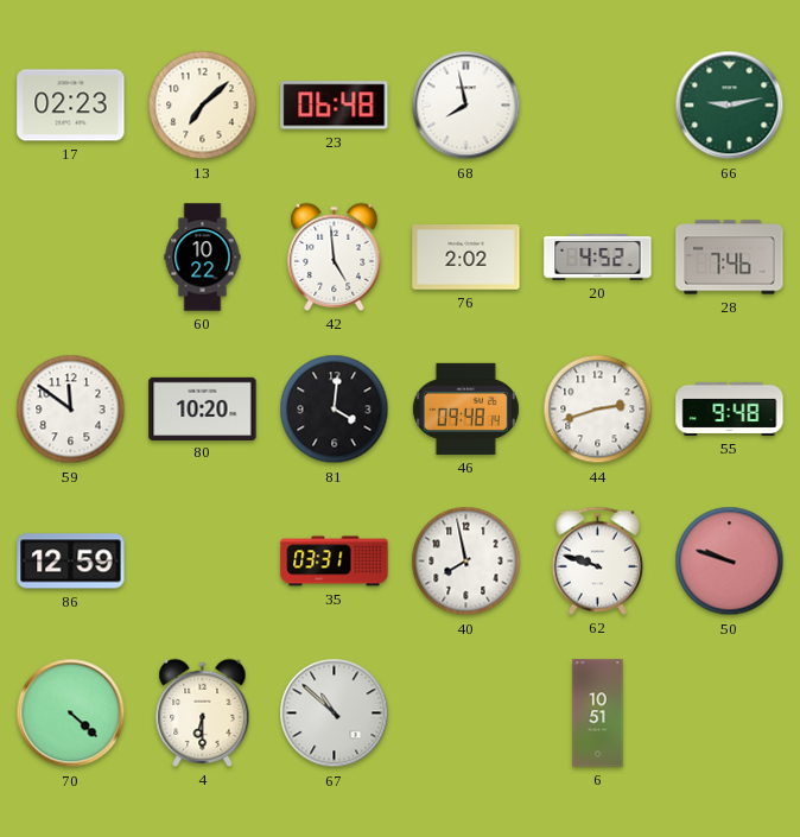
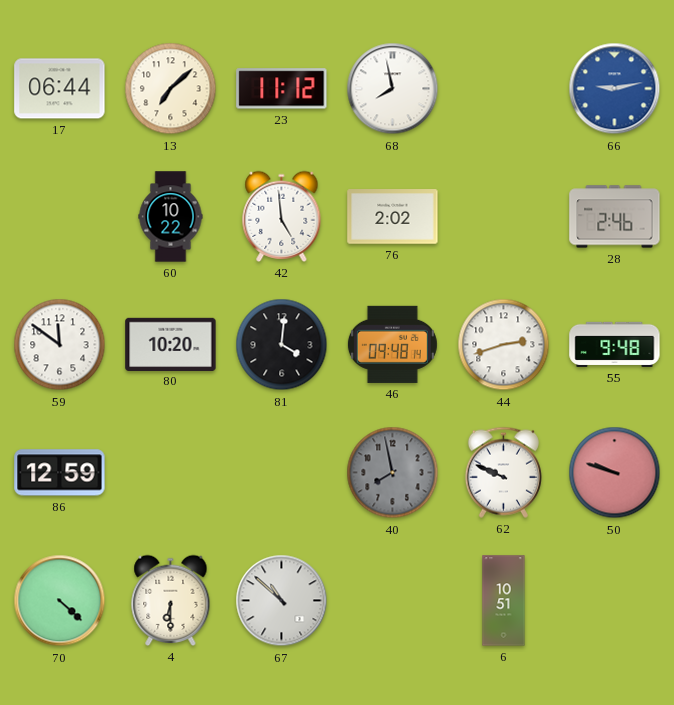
17: 02:23 -> 06:44
23: 06:48 -> 11:12
66 dial: green -> blue
20: 4:52 -> none
28: 7:46 -> 2:46
35: 03:31 -> none
40 dial: white -> grey
62: 9:48 -> 9:49
